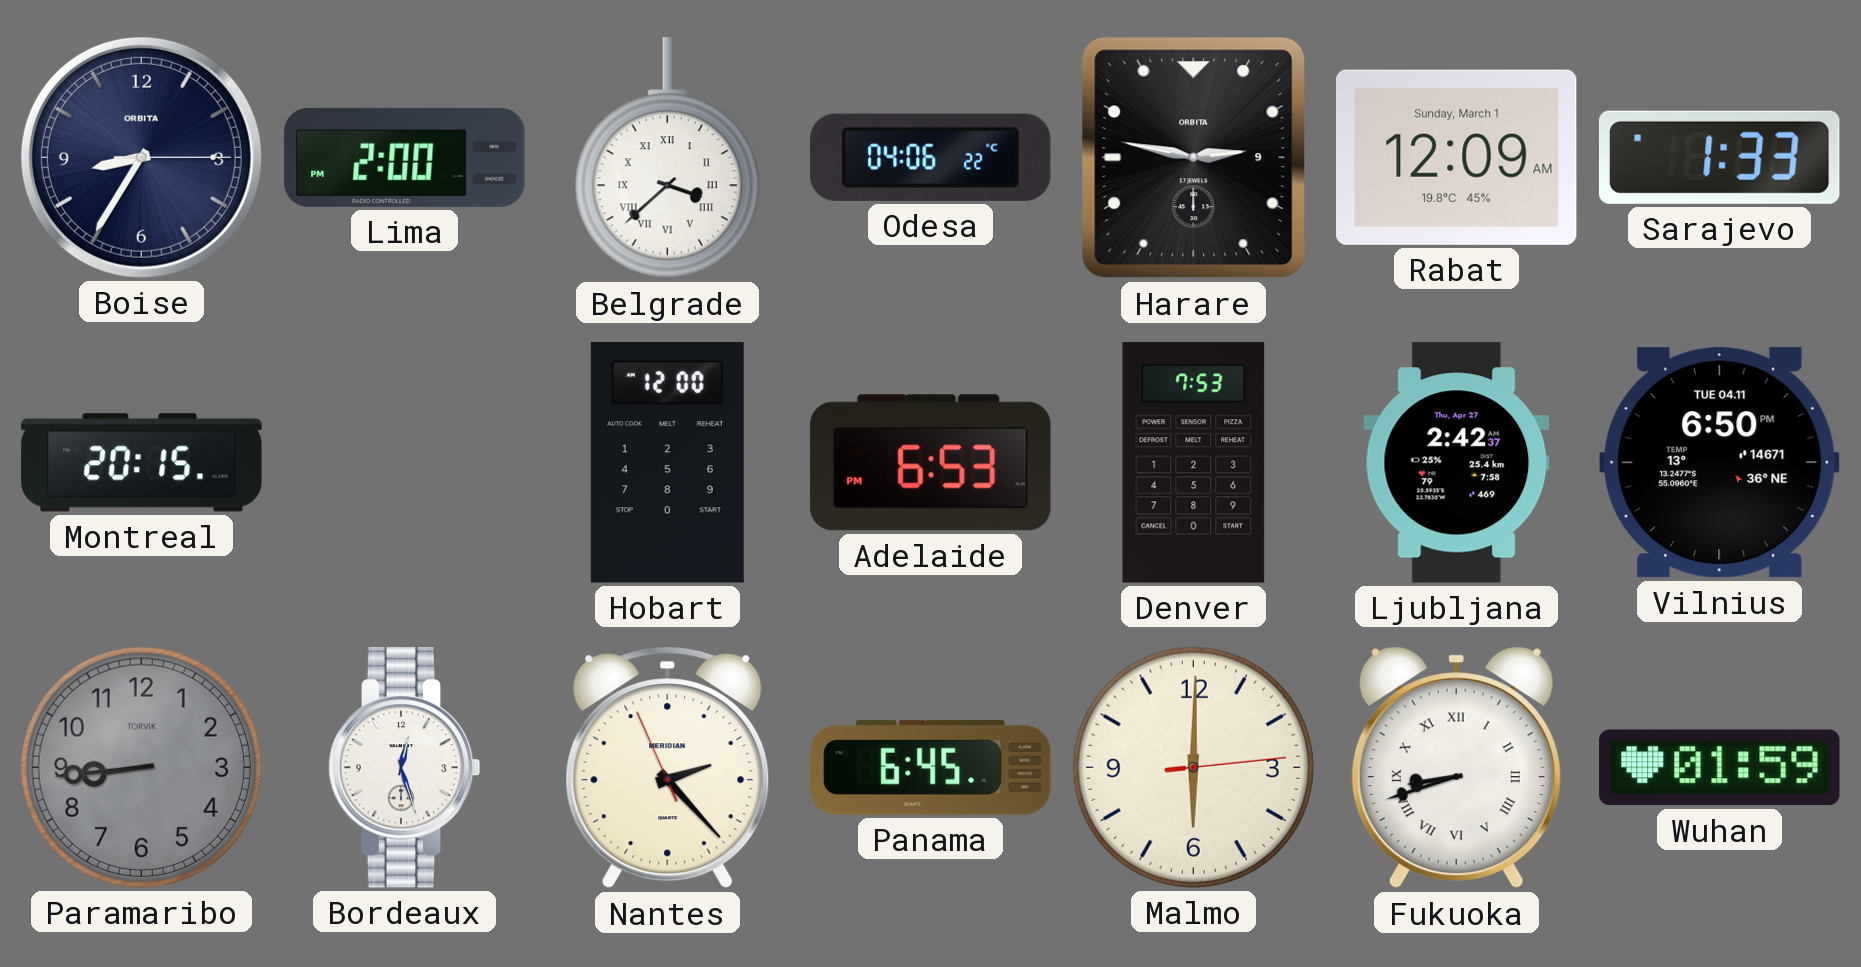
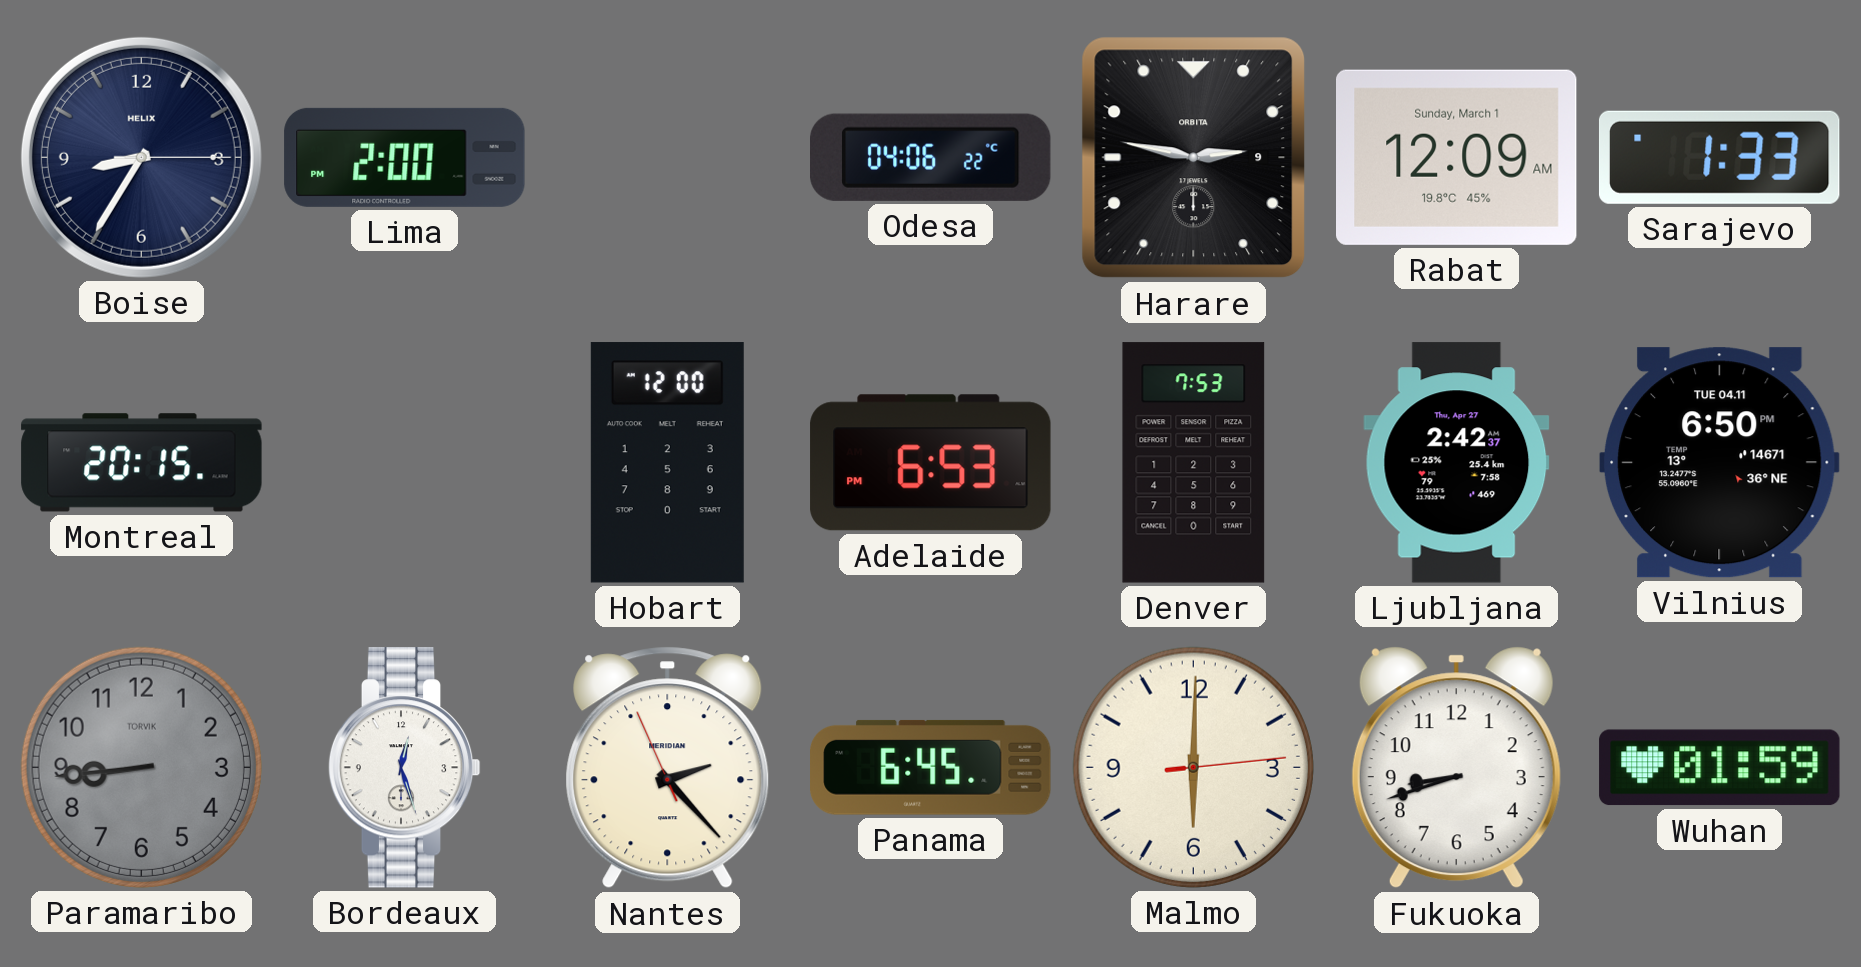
Boise brand: ORBITA -> HELIX
Belgrade: 3:38 -> none
Fukuoka numerals: Roman -> Arabic
